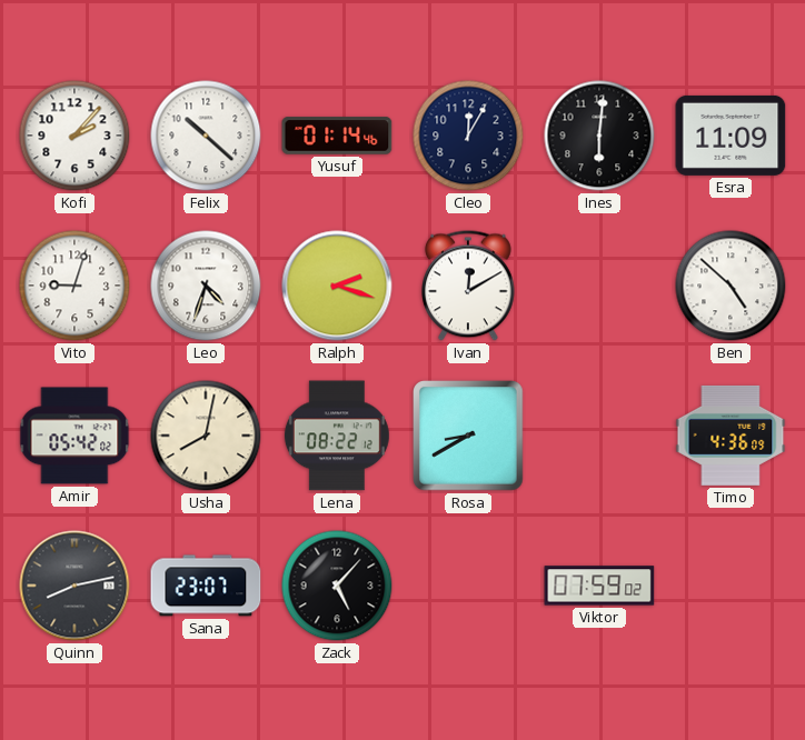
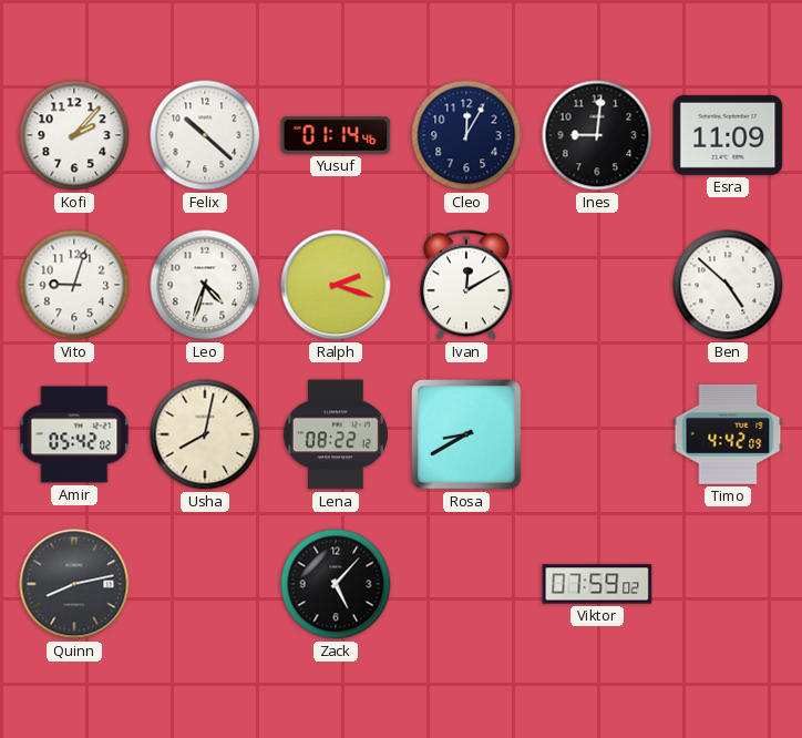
Ines: 6:01 -> 9:01
Timo: 4:36 -> 4:42
Sana: 23:07 -> none
